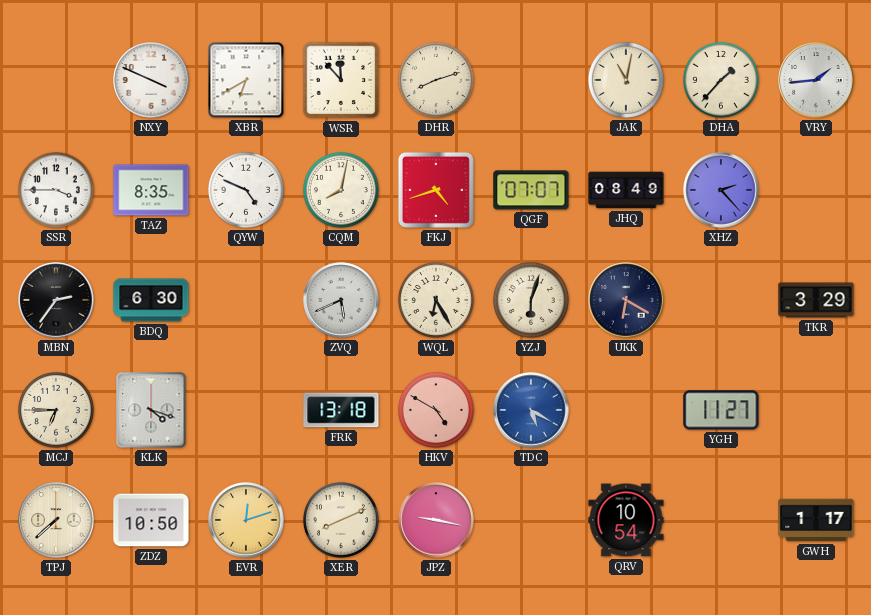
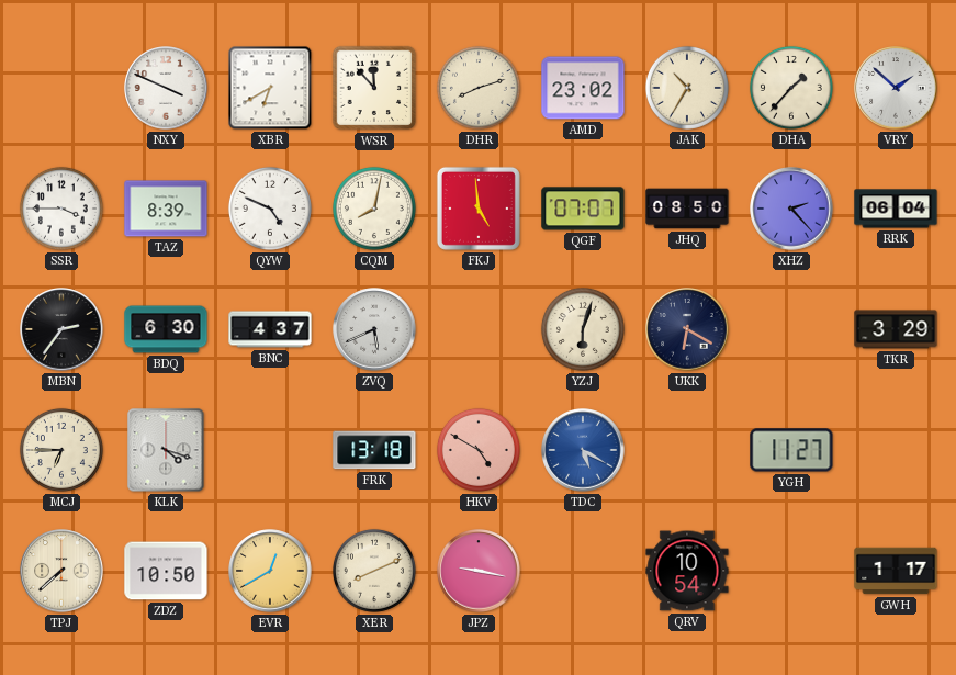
AMD: none -> 23:02
JAK: 11:02 -> 10:35
VRY: 1:44 -> 1:52
TAZ: 8:35 -> 8:39
FKJ: 4:42 -> 4:59
JHQ: 08:49 -> 08:50
RRK: none -> 06:04
BNC: none -> 4:37
WQL: 6:25 -> none
EVR: 12:12 -> 12:40
